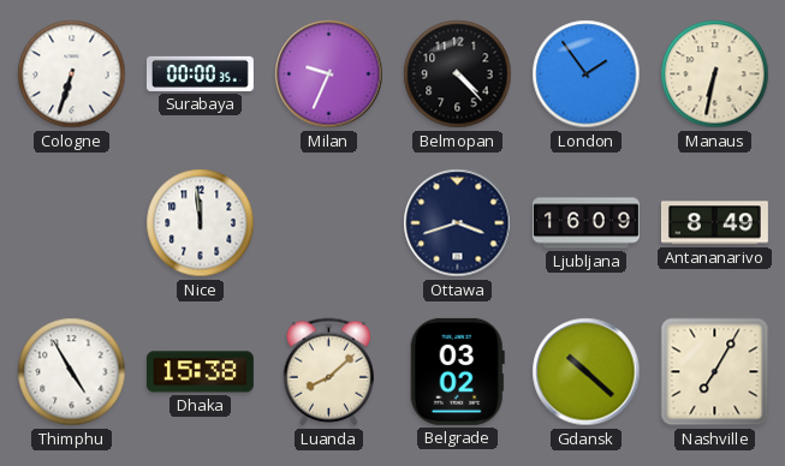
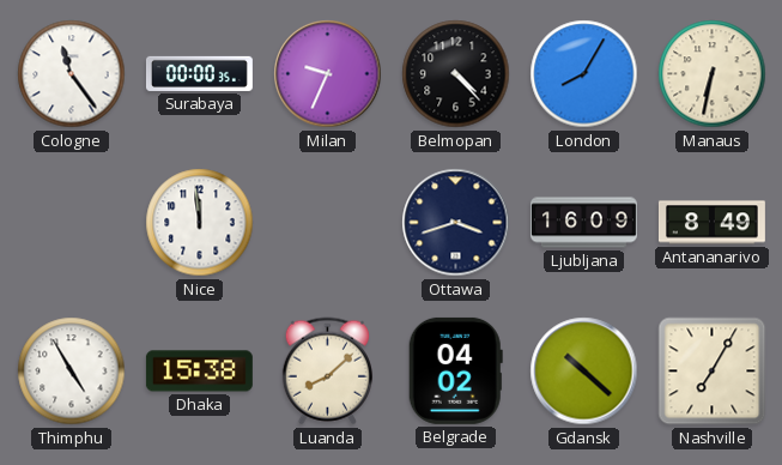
Cologne: 6:33 -> 11:24
London: 1:54 -> 8:05
Belgrade: 03:02 -> 04:02
